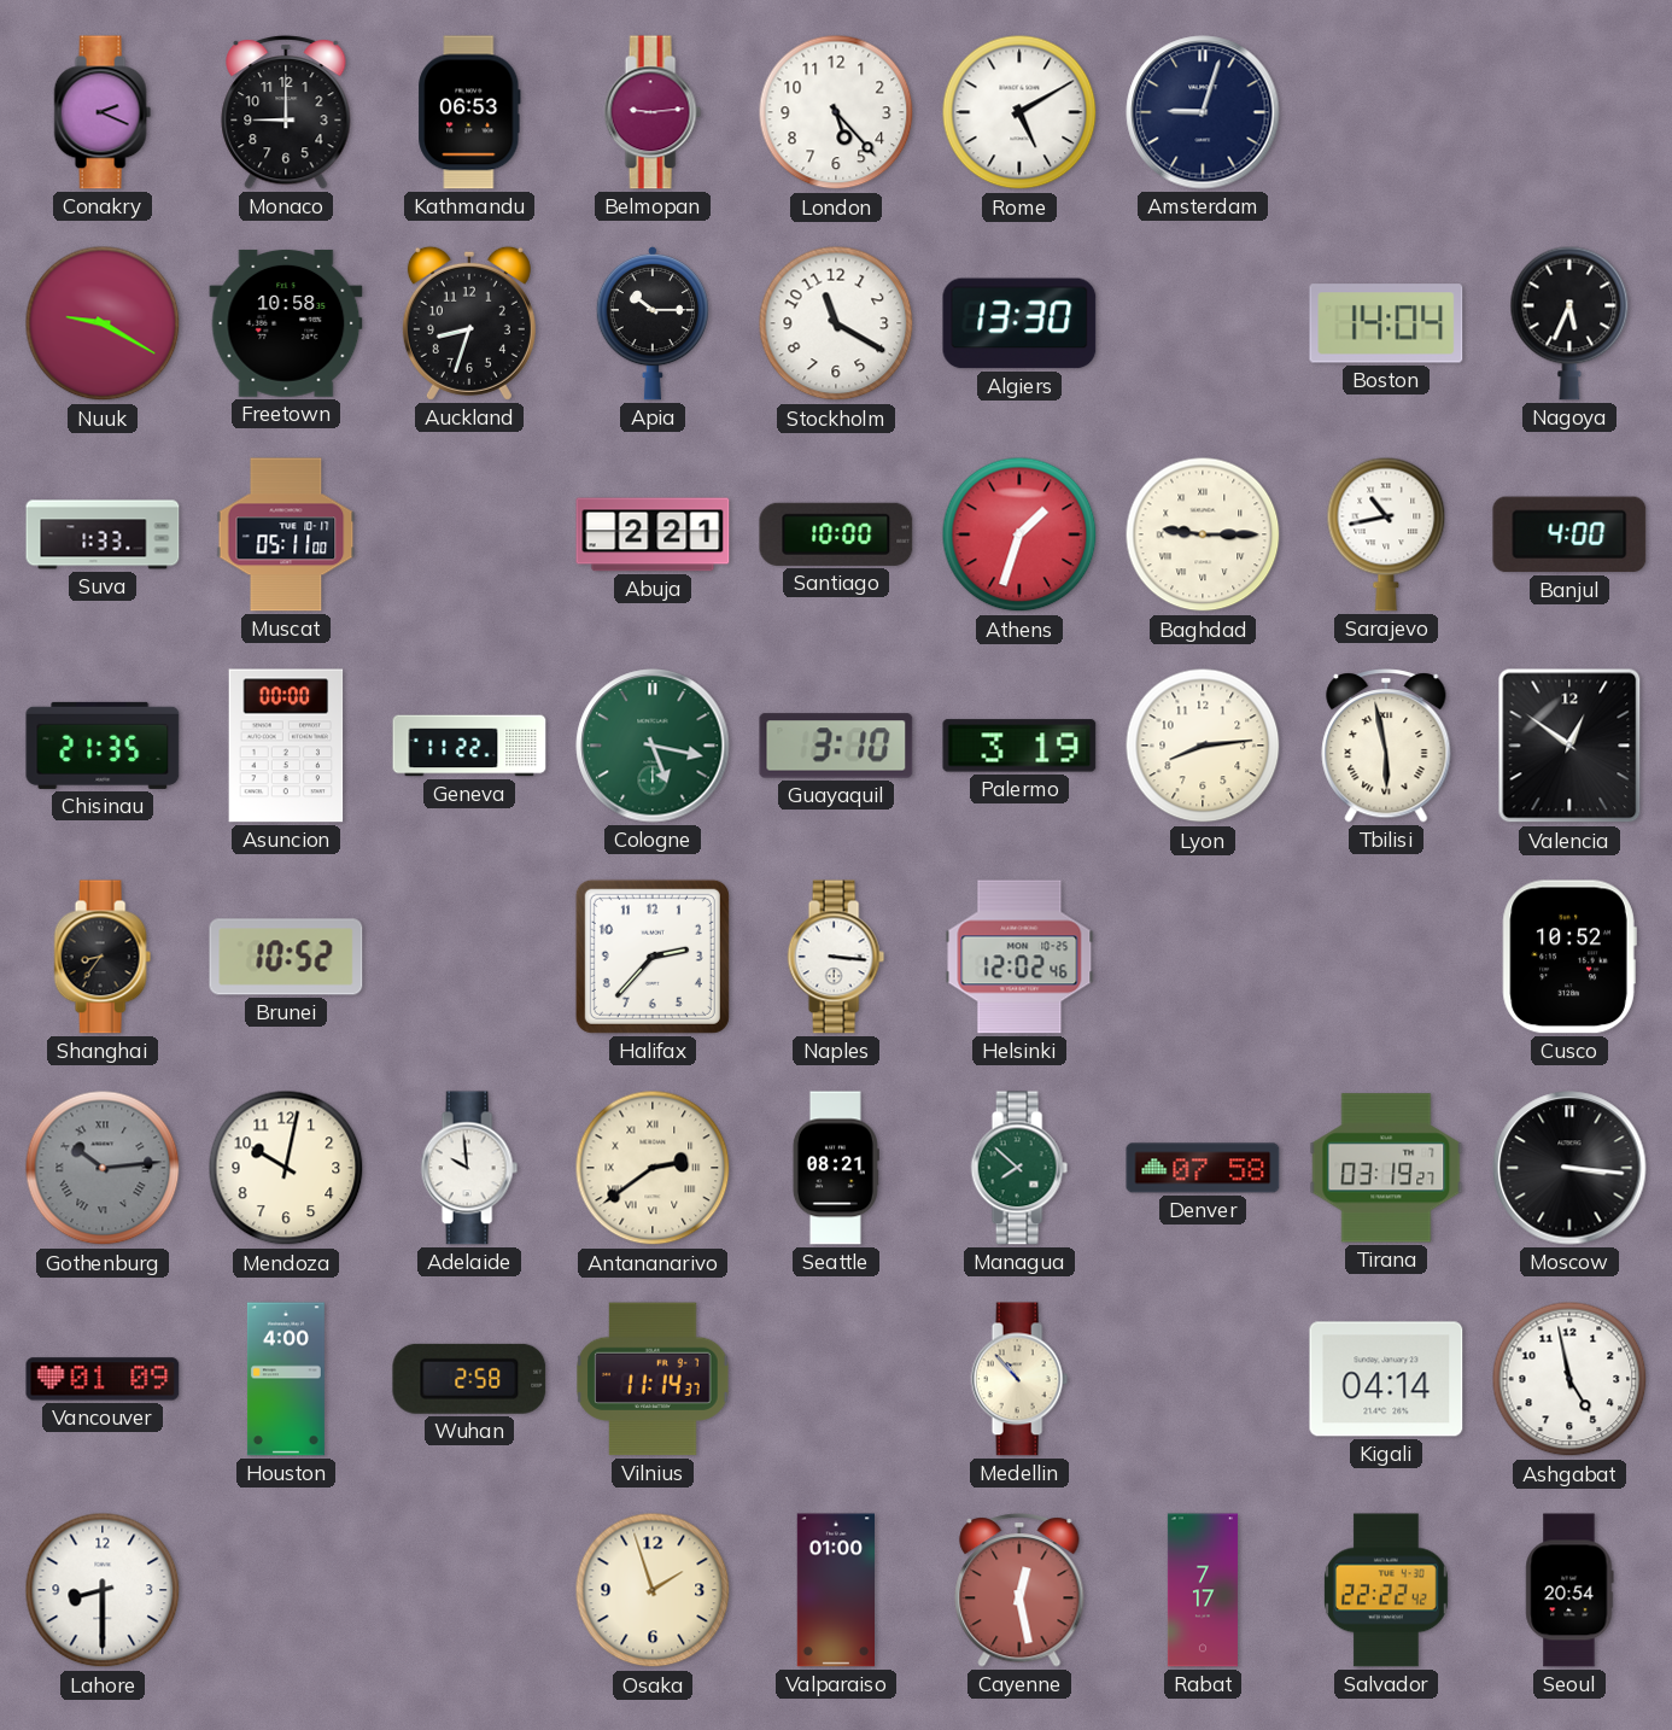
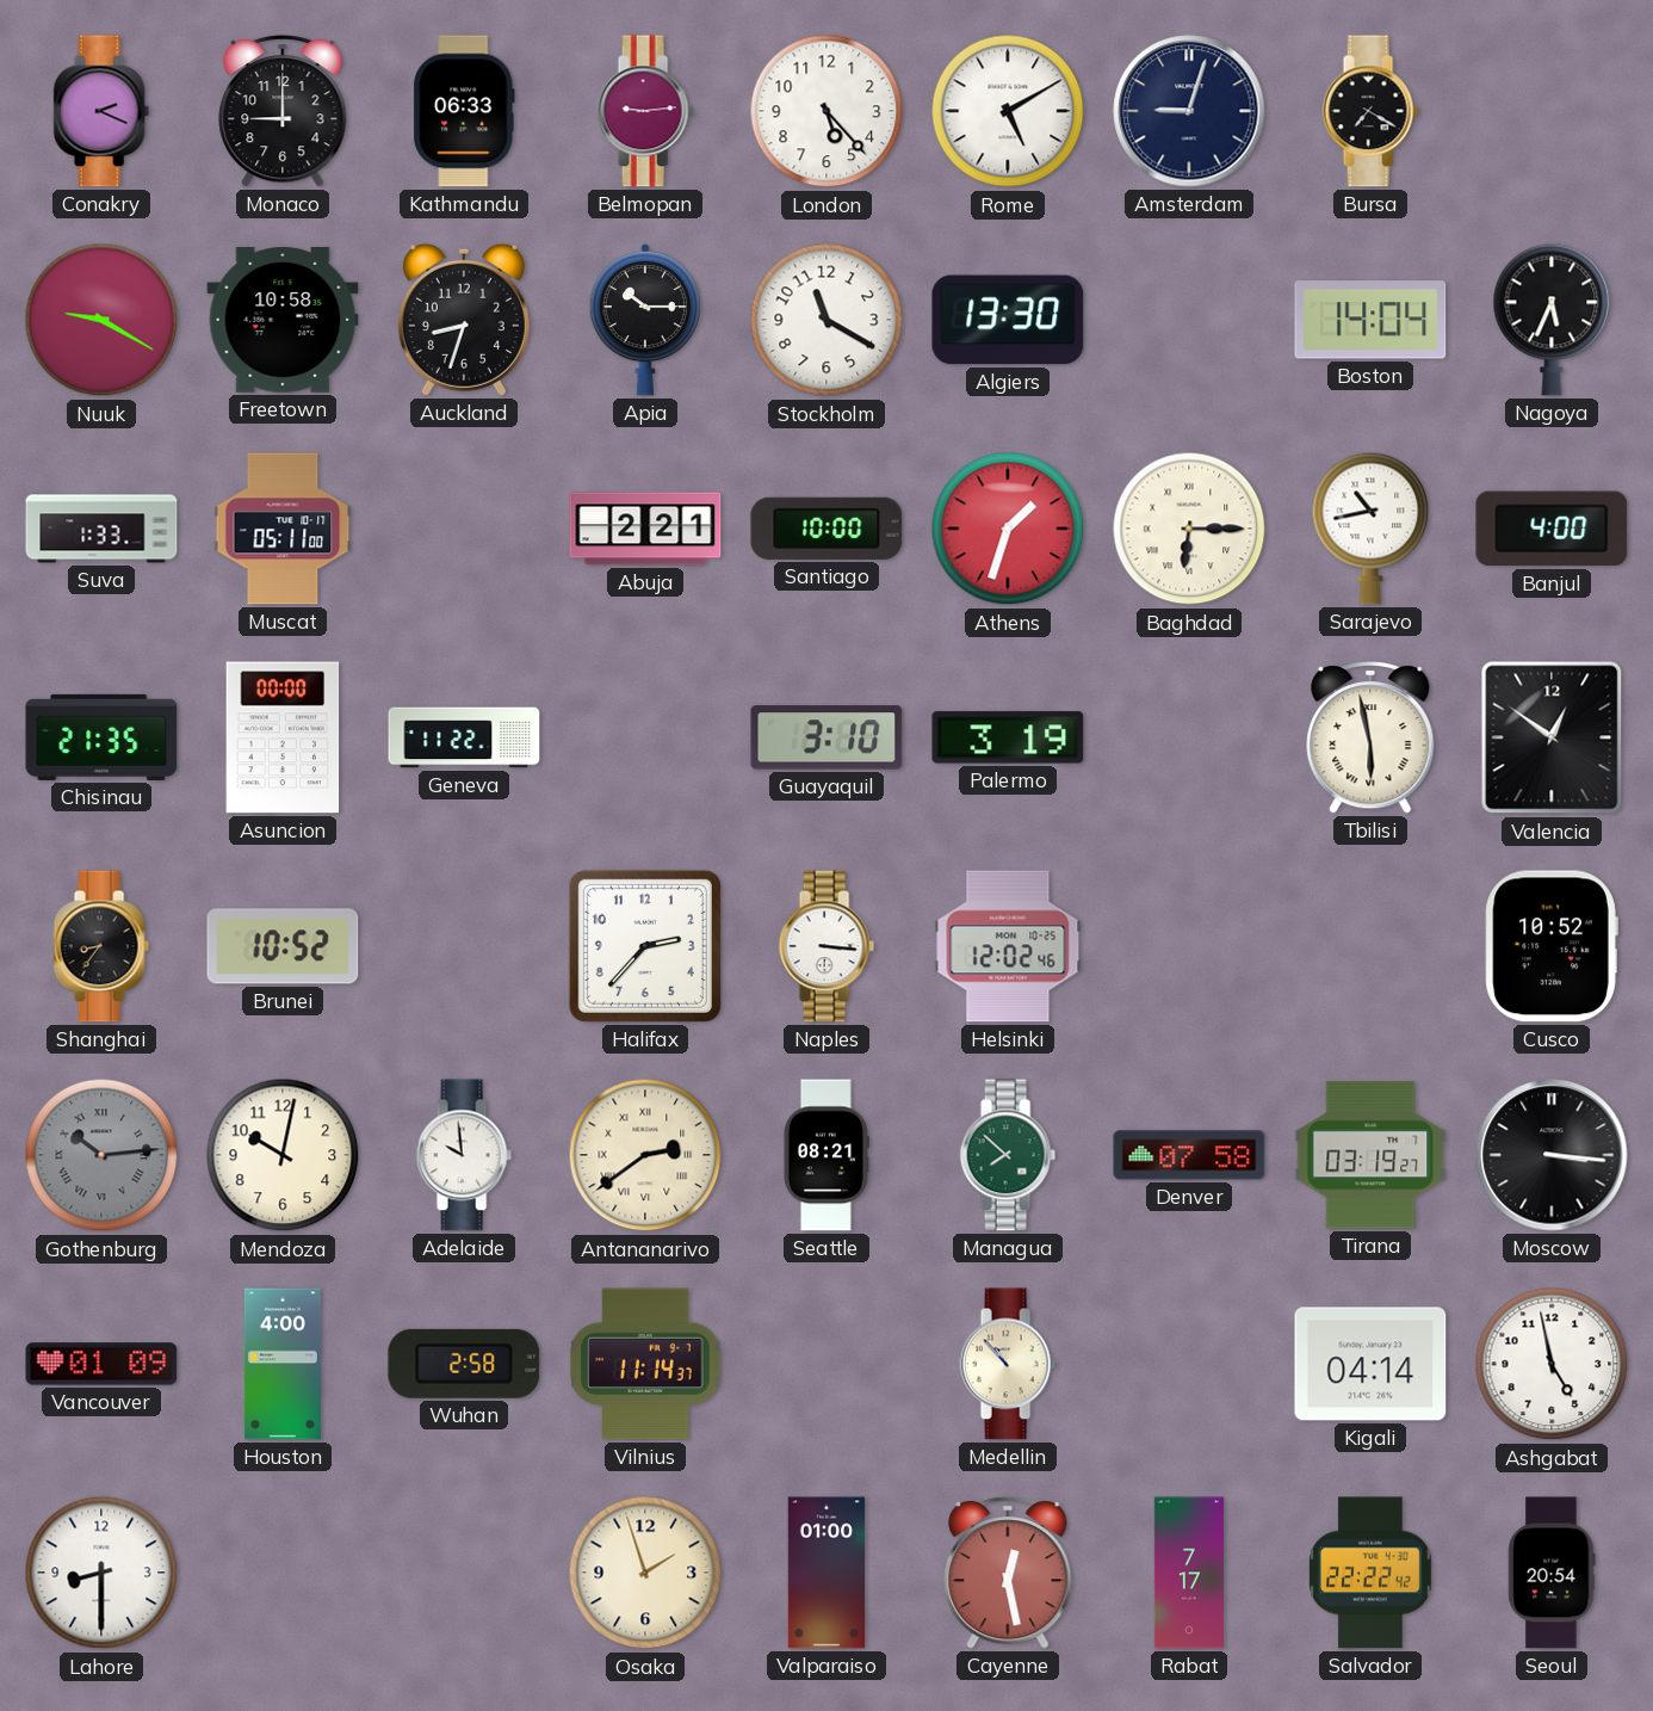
Kathmandu: 06:53 -> 06:33
Bursa: none -> 7:20
Baghdad: 9:15 -> 6:15
Cologne: 5:17 -> none
Lyon: 8:14 -> none
